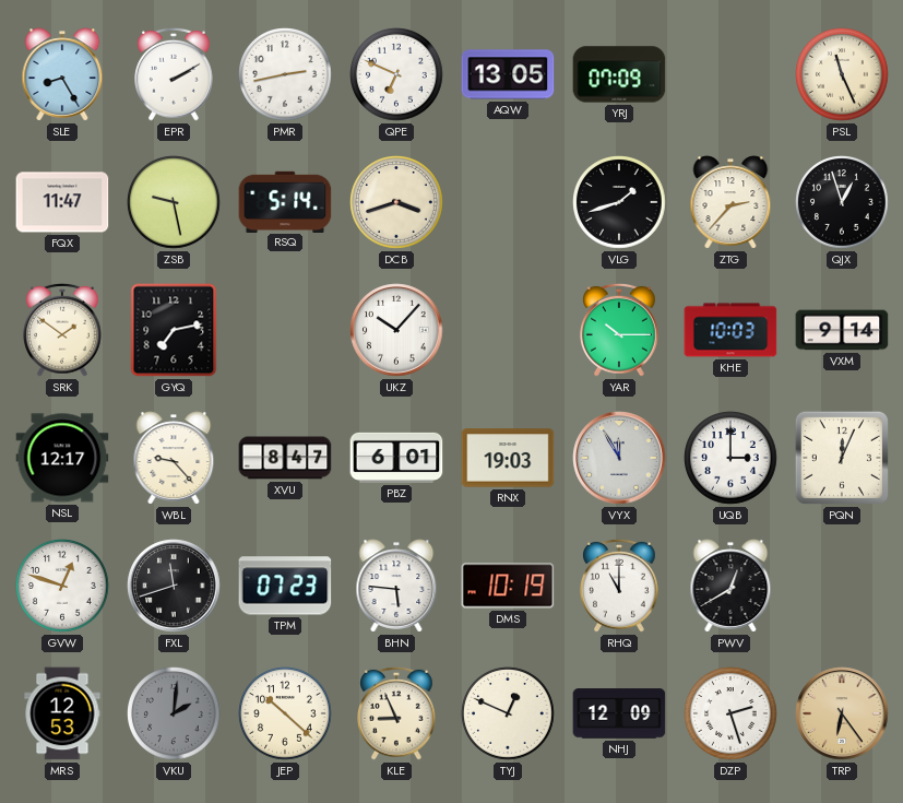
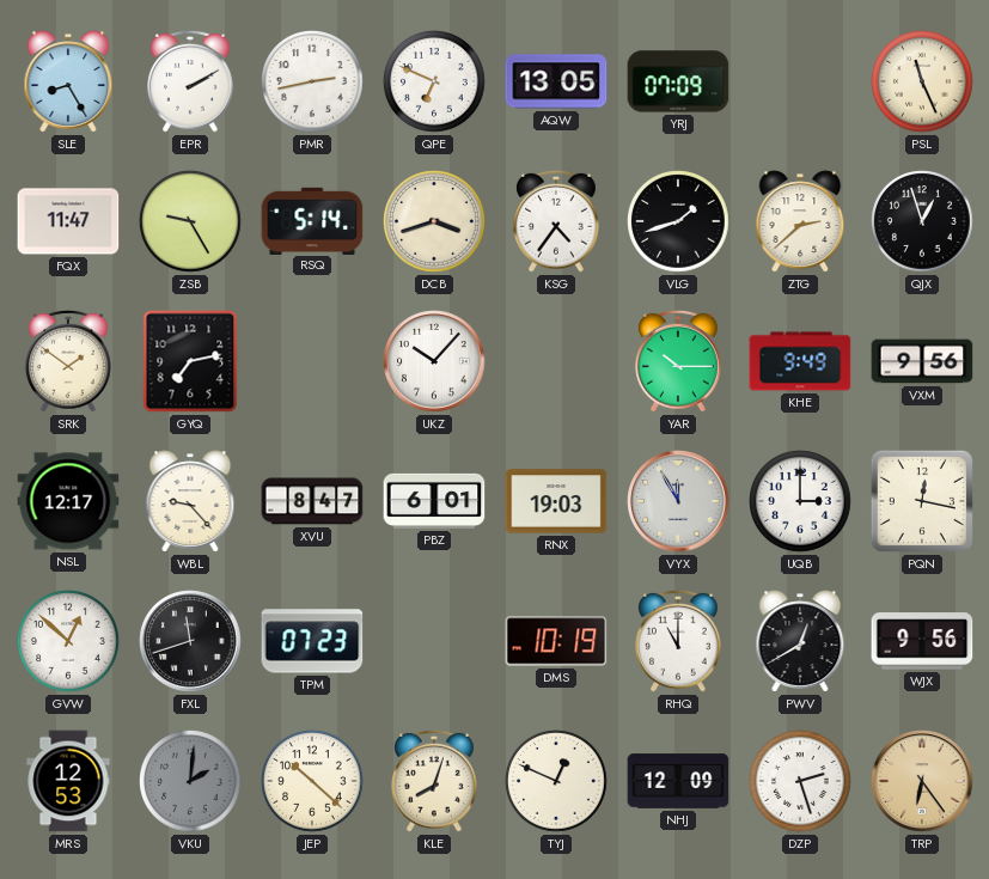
ZSB: 9:28 -> 9:25
KSG: none -> 4:36
ZTG: 2:37 -> 2:38
KHE: 10:03 -> 9:49
VXM: 9:14 -> 9:56
PQN: 12:04 -> 12:17
GVW: 12:48 -> 12:52
BHN: 5:46 -> none
WJX: none -> 9:56
KLE: 8:56 -> 8:03
